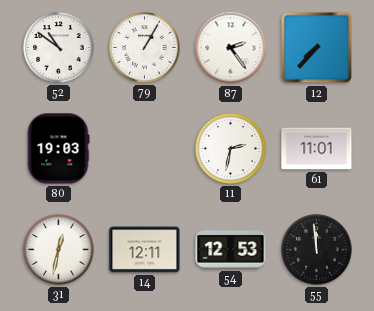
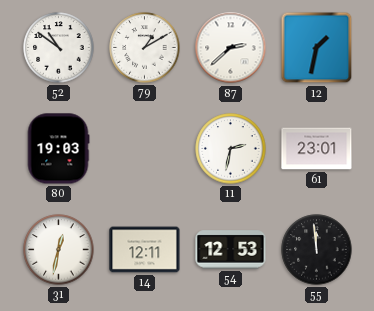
79: 1:05 -> 1:10
87: 2:24 -> 2:38
12: 7:37 -> 1:32
61: 11:01 -> 23:01
